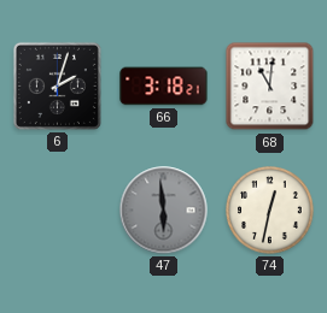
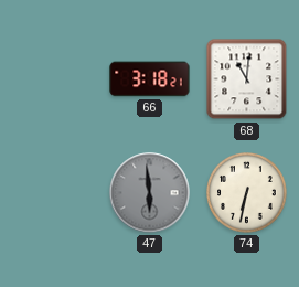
6: 2:03 -> none
74: 12:32 -> 6:32
